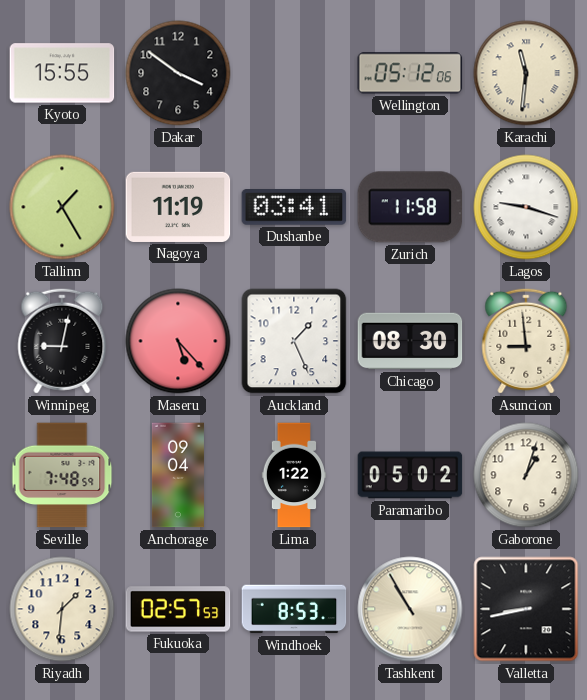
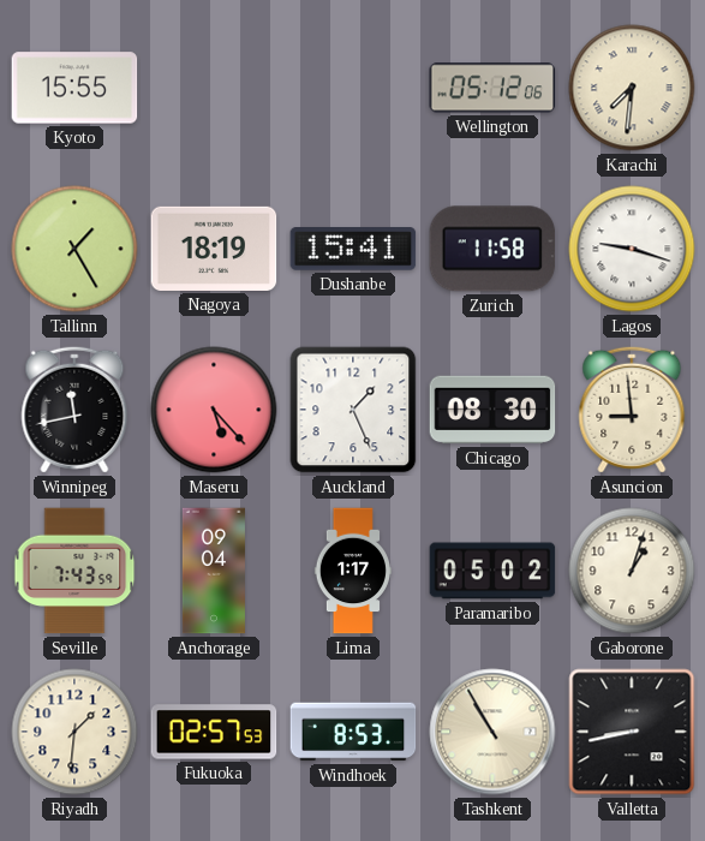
Dakar: 3:51 -> none
Karachi: 11:31 -> 7:31
Nagoya: 11:19 -> 18:19
Dushanbe: 03:41 -> 15:41
Winnipeg: 9:02 -> 11:43
Seville: 7:48 -> 7:43
Lima: 1:22 -> 1:17
